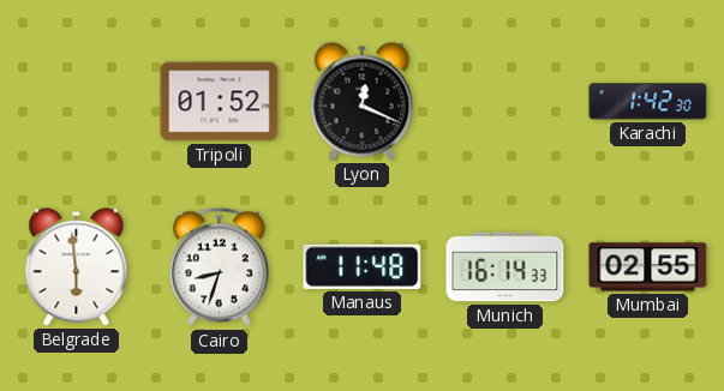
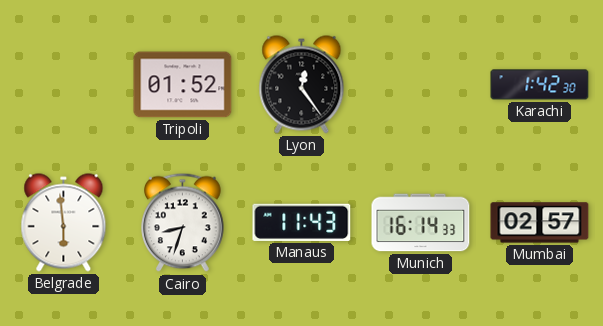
Lyon: 12:19 -> 12:24
Manaus: 11:48 -> 11:43
Mumbai: 02:55 -> 02:57
